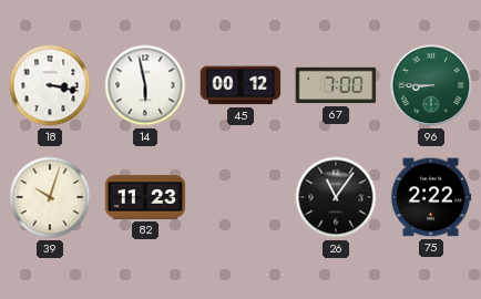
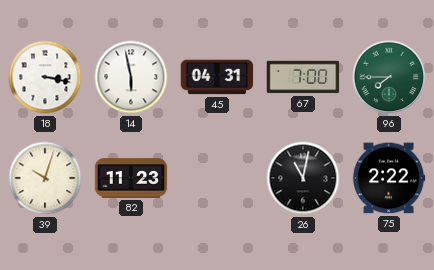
45: 00:12 -> 04:31
96: 8:45 -> 7:45
26: 11:06 -> 11:02
